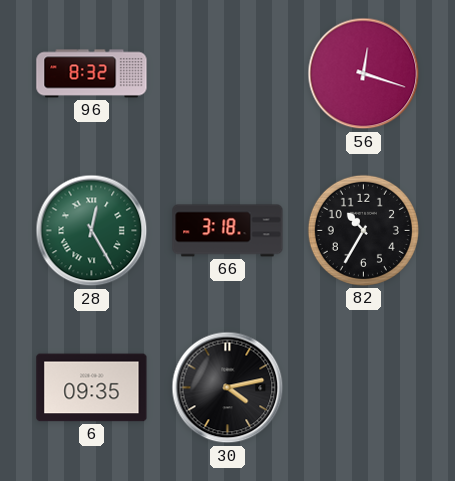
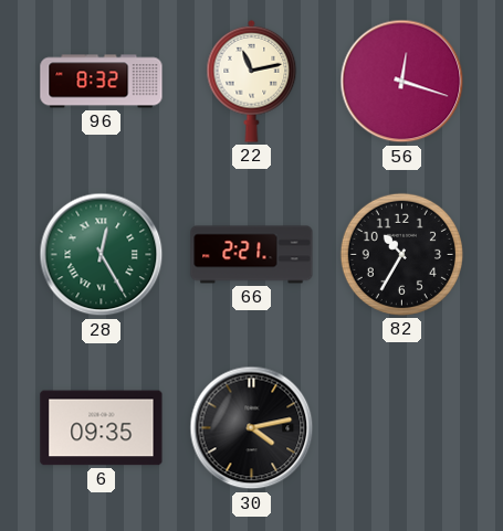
22: none -> 11:13
66: 3:18 -> 2:21
